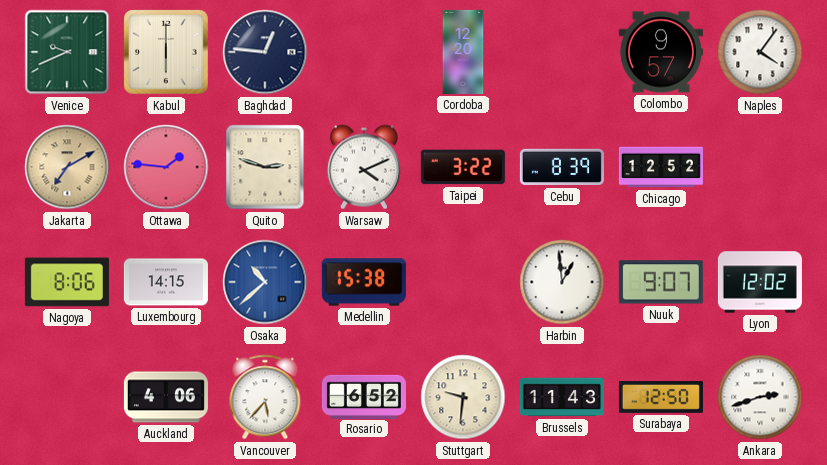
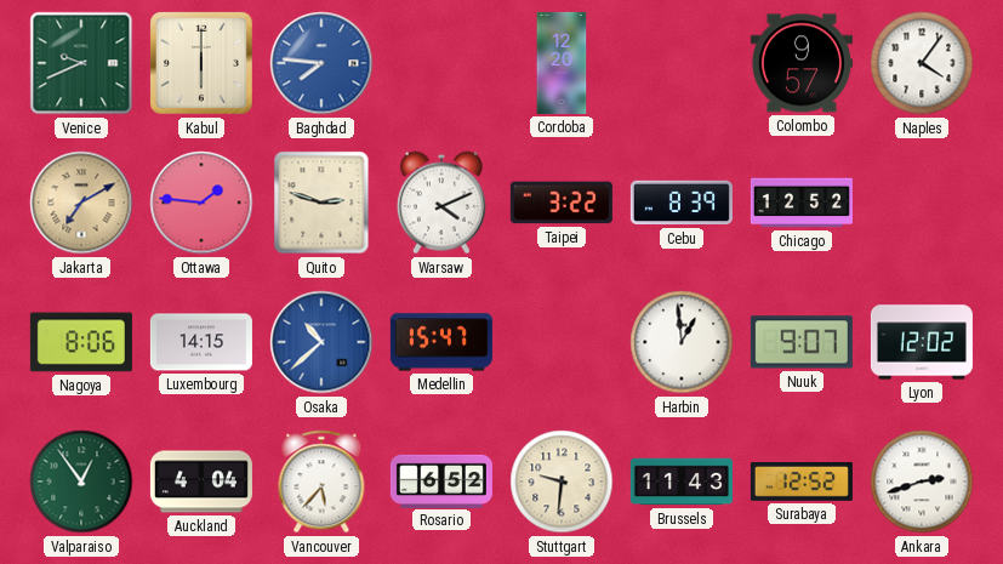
Baghdad: 12:46 -> 7:46
Baghdad dial: navy -> blue
Medellin: 15:38 -> 15:47
Valparaiso: none -> 12:54
Auckland: 4:06 -> 4:04
Surabaya: 12:50 -> 12:52
